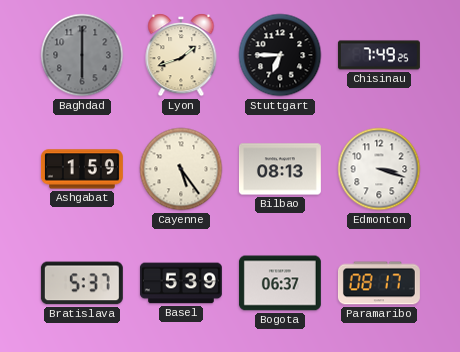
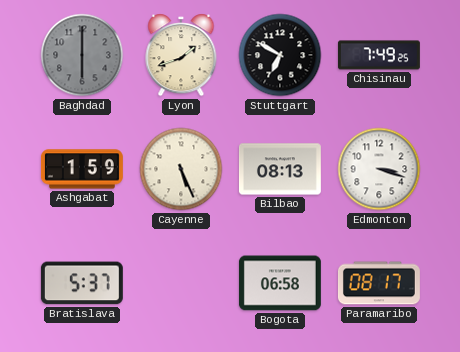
Stuttgart: 6:45 -> 6:50
Cayenne: 5:24 -> 5:26
Basel: 5:39 -> none
Bogota: 06:37 -> 06:58
